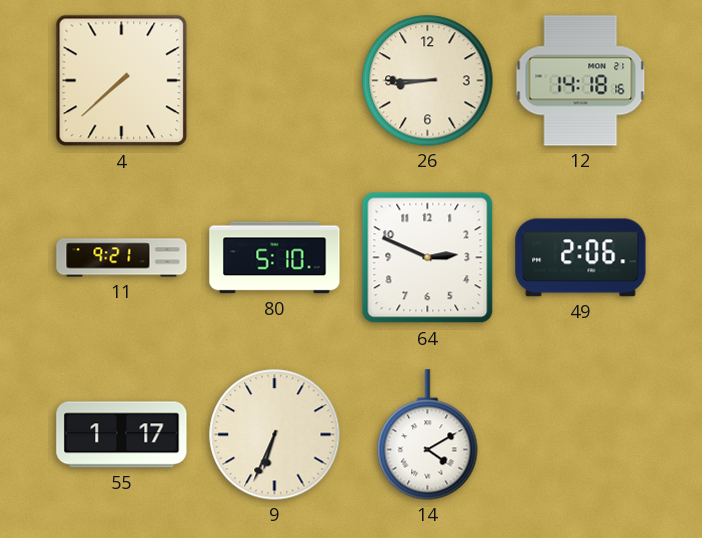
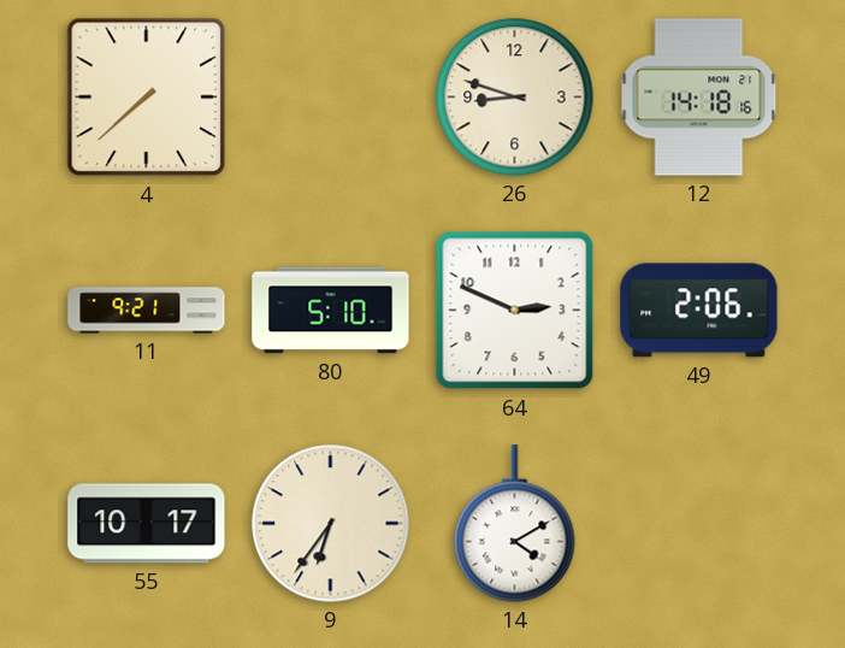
26: 8:45 -> 8:48
55: 1:17 -> 10:17
9: 6:34 -> 6:36
